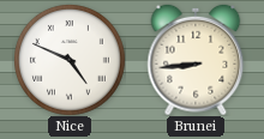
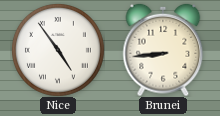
Nice: 4:49 -> 4:54
